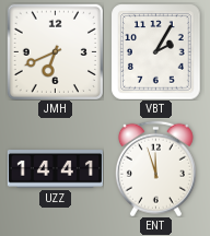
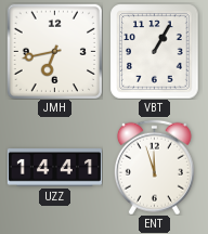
JMH: 6:41 -> 6:43
VBT: 2:05 -> 1:05
